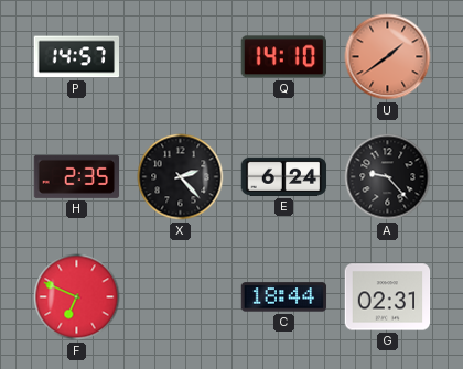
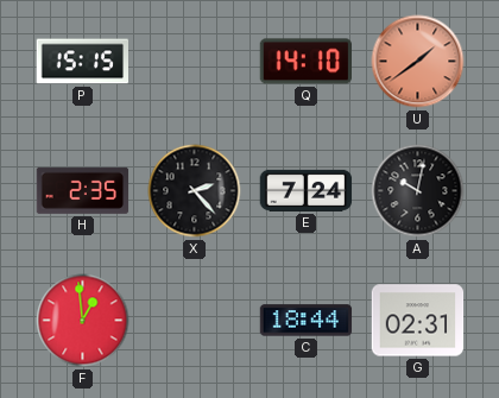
P: 14:57 -> 15:15
E: 6:24 -> 7:24
A: 9:23 -> 10:02
F: 6:49 -> 12:59
